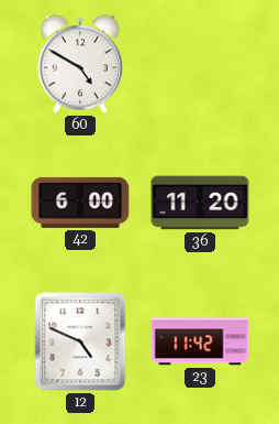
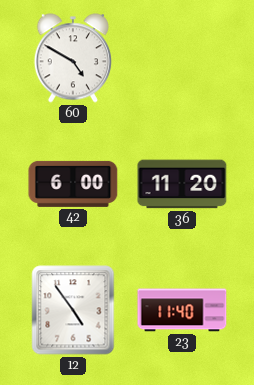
12: 4:49 -> 4:54
23: 11:42 -> 11:40
